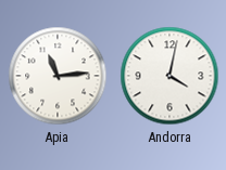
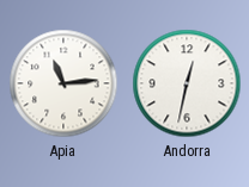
Andorra: 4:02 -> 12:32
